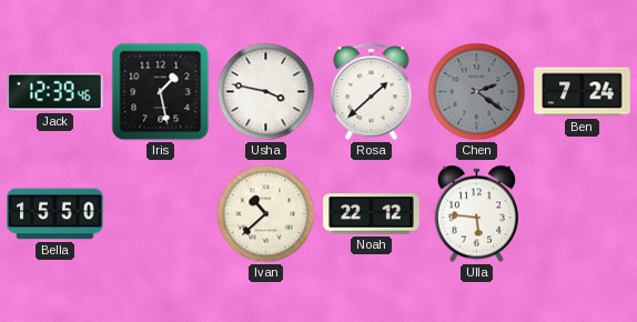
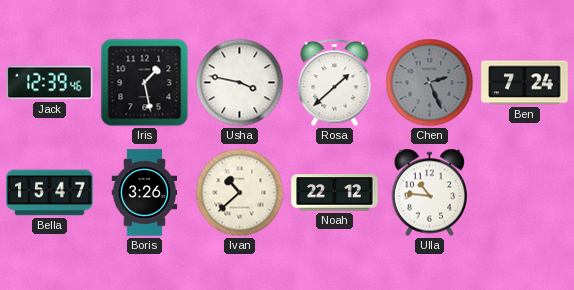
Chen: 2:21 -> 2:26
Bella: 15:50 -> 15:47
Boris: none -> 3:26
Ulla: 5:46 -> 10:46
